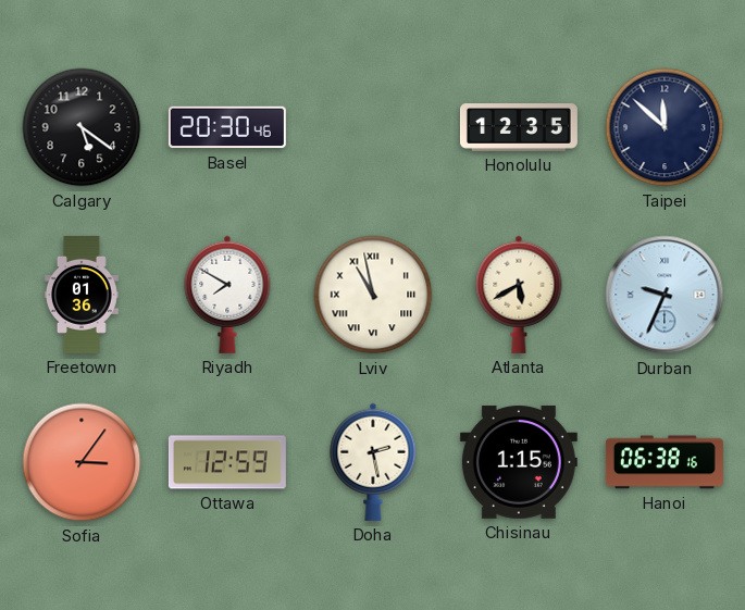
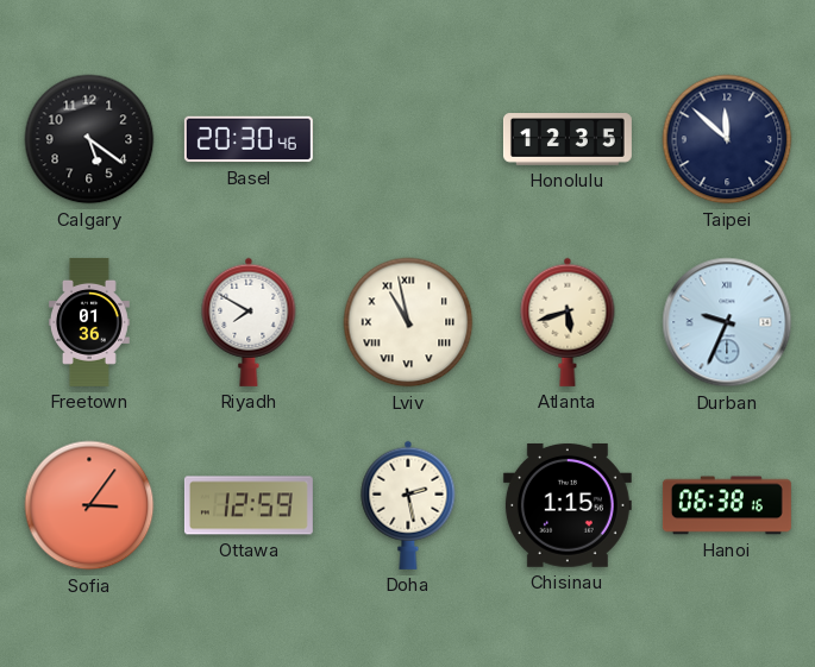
Atlanta: 5:40 -> 5:42
